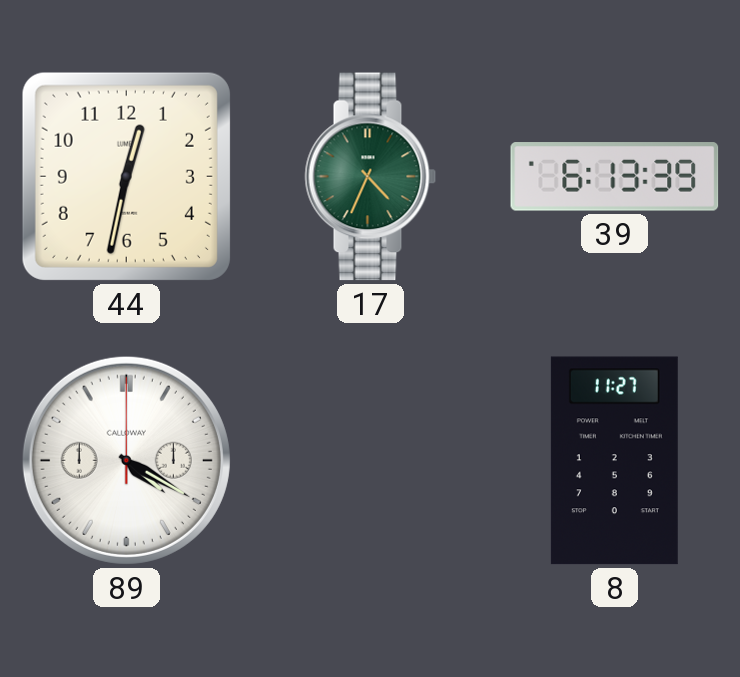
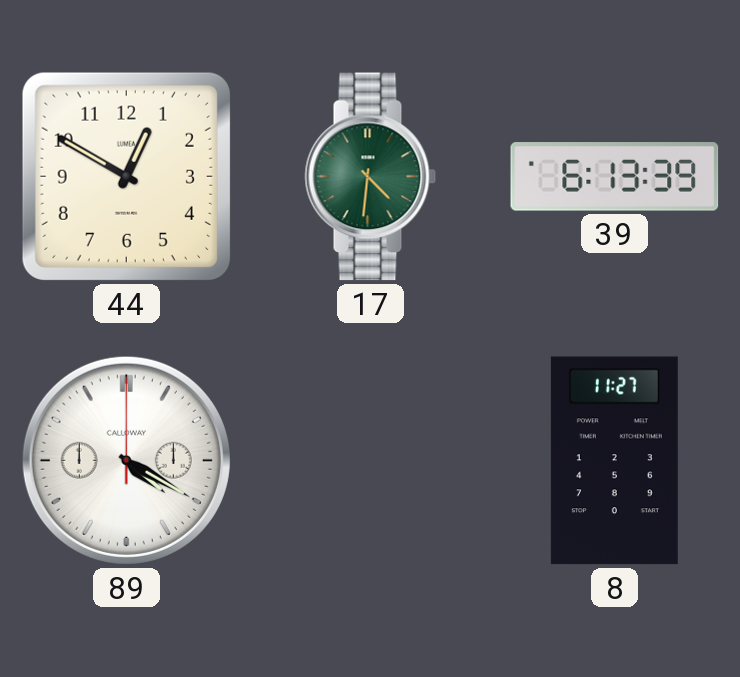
44: 12:32 -> 12:50
17: 4:34 -> 4:31
